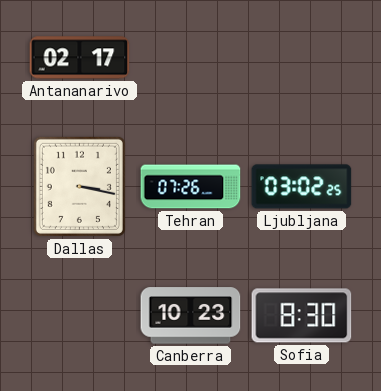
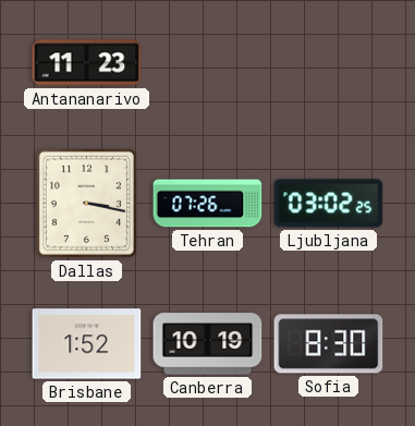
Antananarivo: 02:17 -> 11:23
Brisbane: none -> 1:52
Canberra: 10:23 -> 10:19
